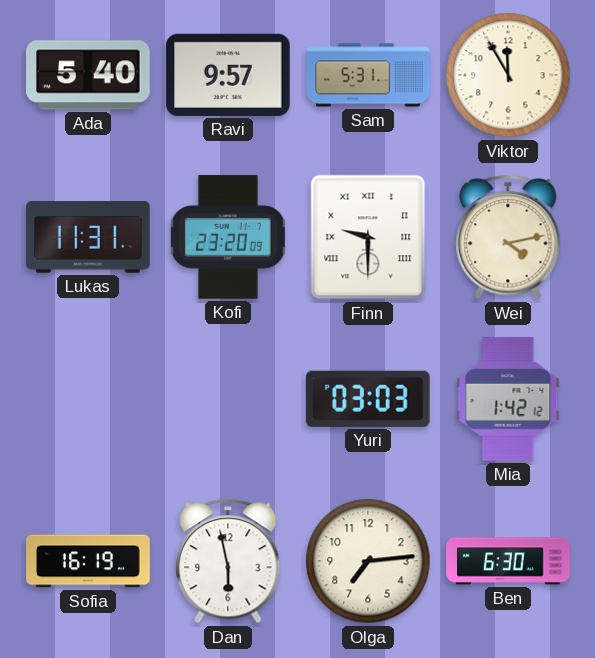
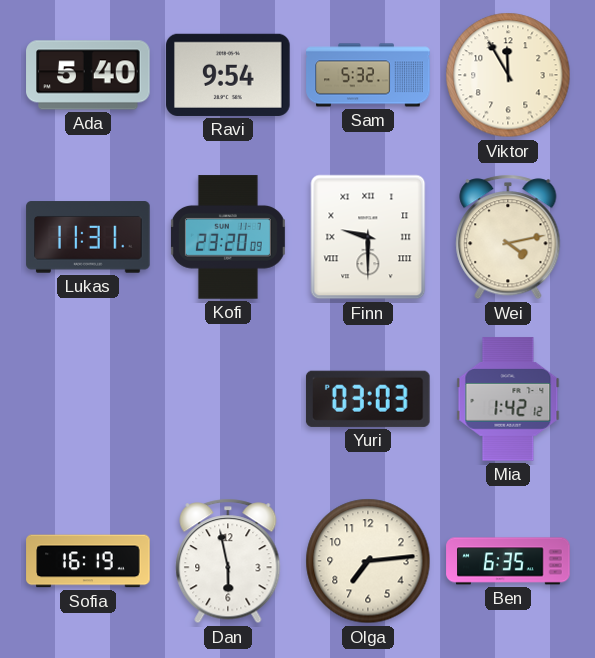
Ravi: 9:57 -> 9:54
Sam: 5:31 -> 5:32
Ben: 6:30 -> 6:35
